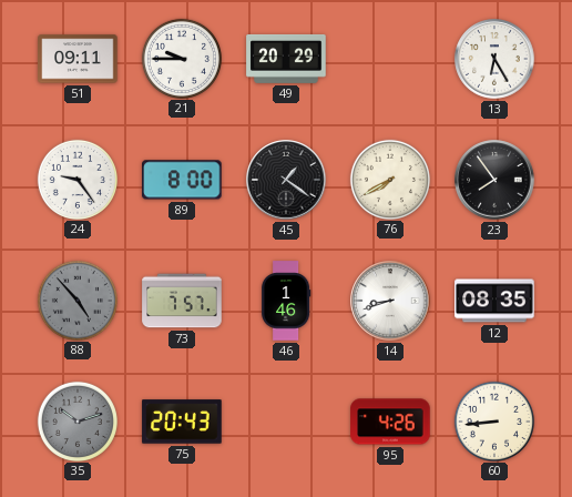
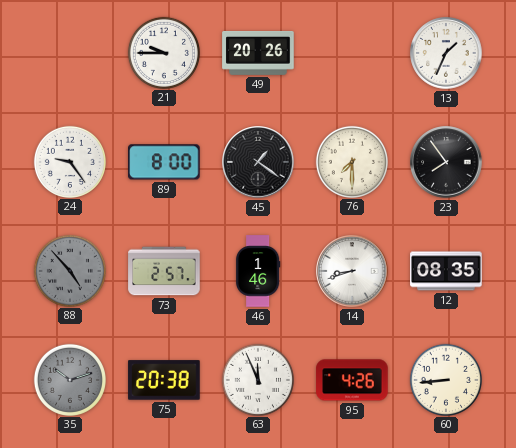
51: 09:11 -> none
49: 20:29 -> 20:26
13: 6:25 -> 1:34
76: 7:40 -> 7:30
73: 7:57 -> 2:57
75: 20:43 -> 20:38
63: none -> 11:56
